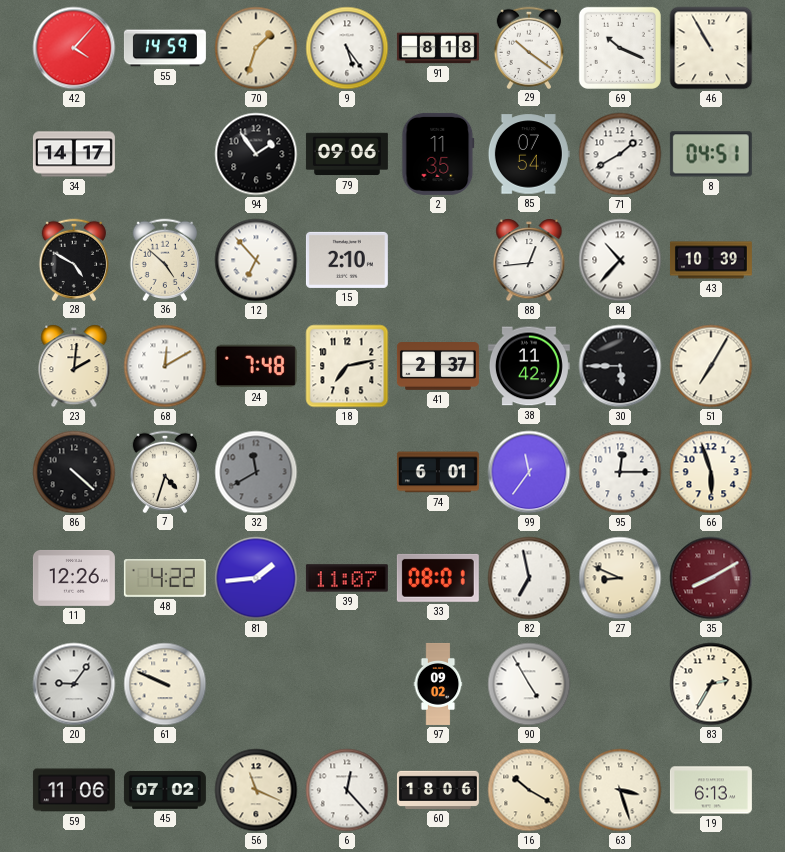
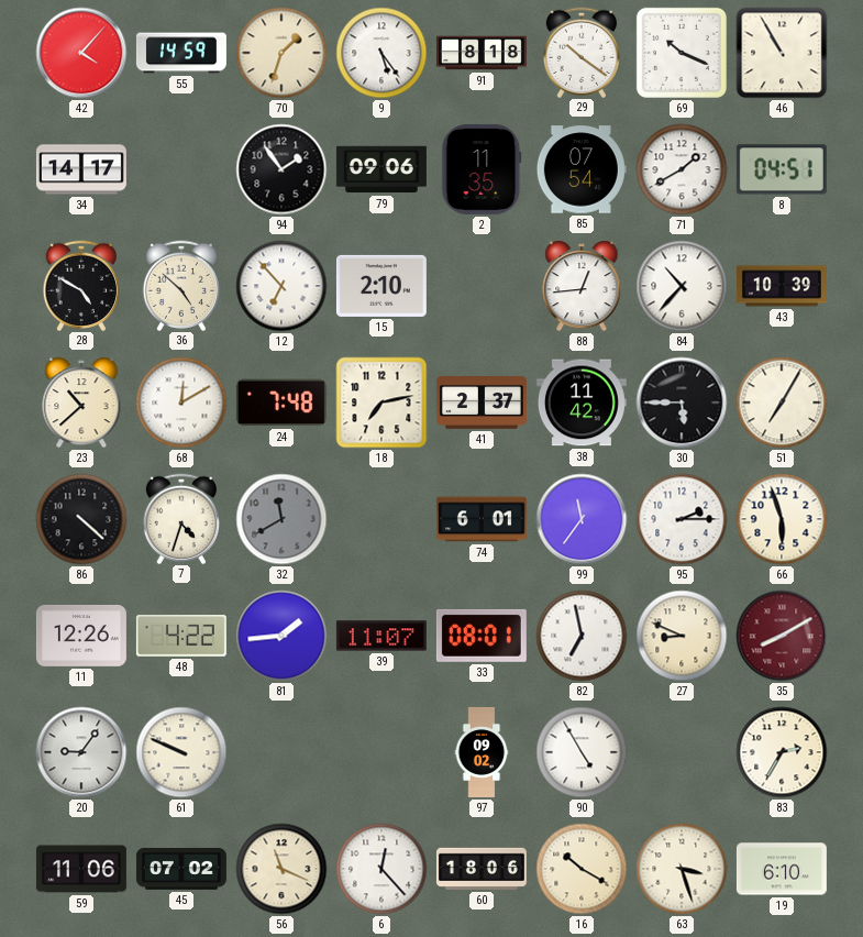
23: 2:01 -> 10:38
95: 12:15 -> 2:15
19: 6:13 -> 6:10
